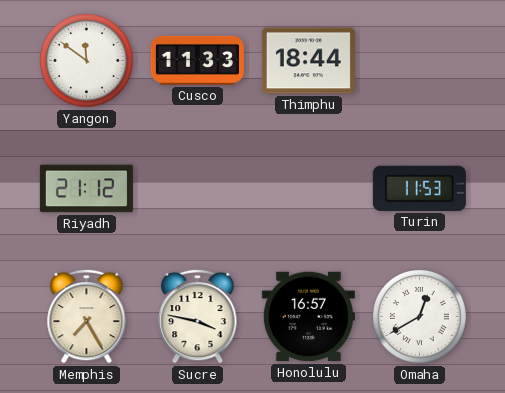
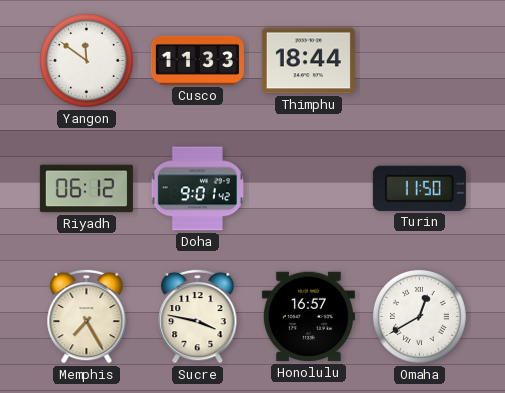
Riyadh: 21:12 -> 06:12
Doha: none -> 9:01
Turin: 11:53 -> 11:50
